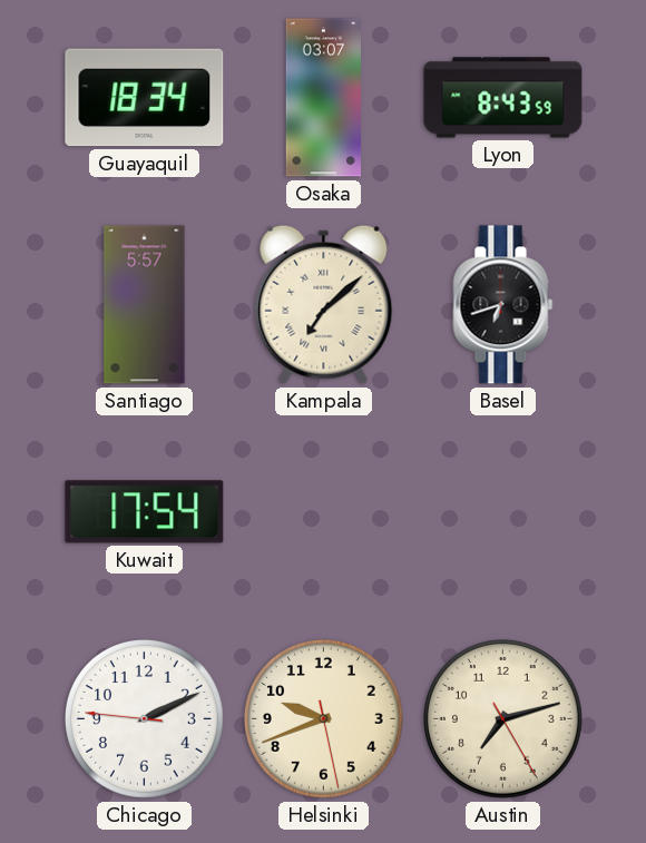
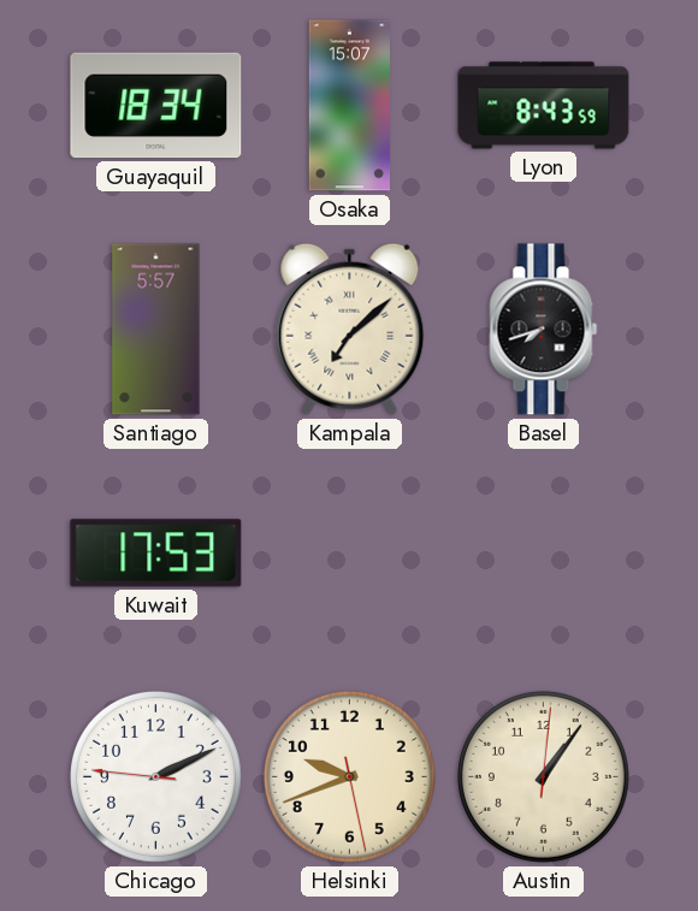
Osaka: 03:07 -> 15:07
Basel: 6:42 -> 7:42
Kuwait: 17:54 -> 17:53
Austin: 7:12 -> 1:06
